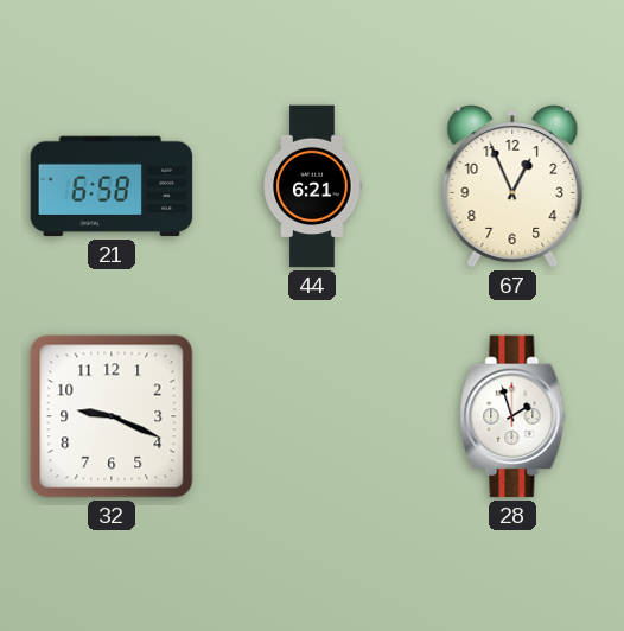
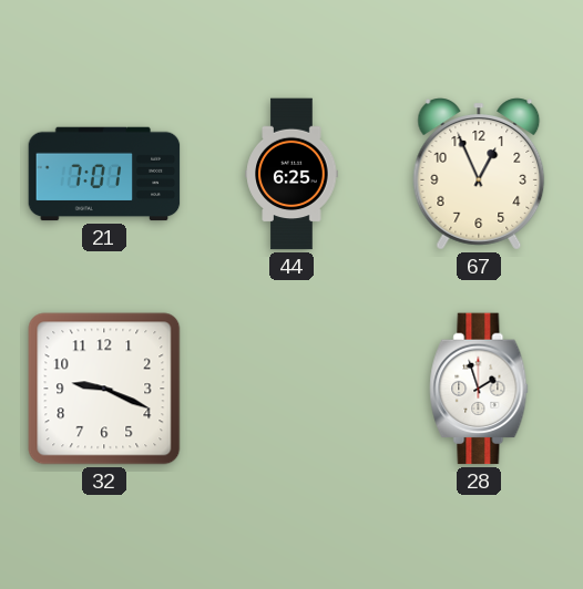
21: 6:58 -> 7:01
44: 6:21 -> 6:25
